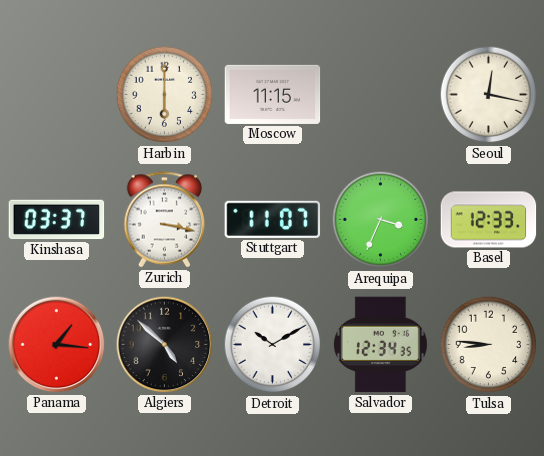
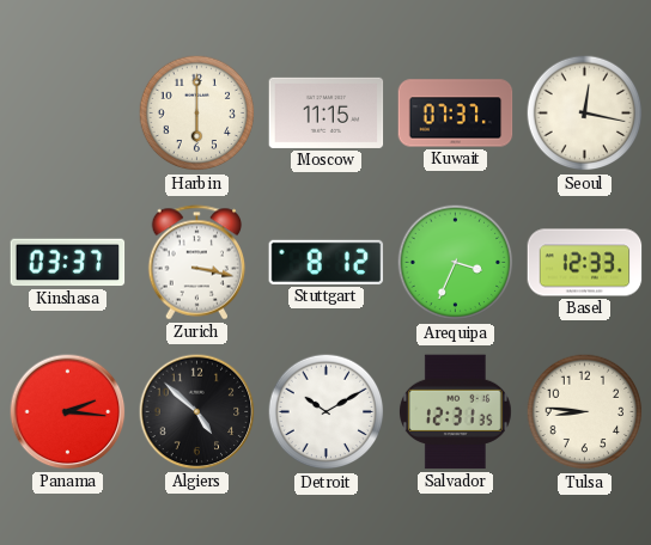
Kuwait: none -> 07:37
Stuttgart: 11:07 -> 8:12
Panama: 1:16 -> 2:16
Salvador: 12:34 -> 12:31
